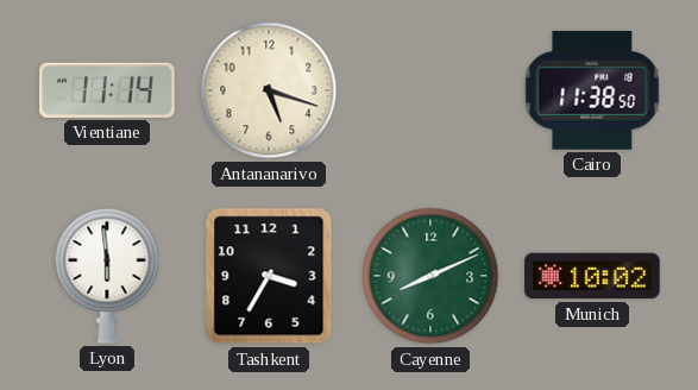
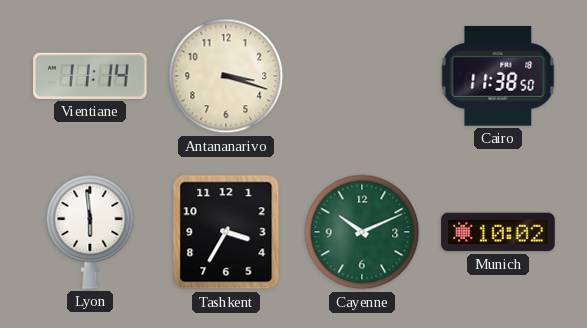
Antananarivo: 5:18 -> 3:18
Cayenne: 8:11 -> 10:11
